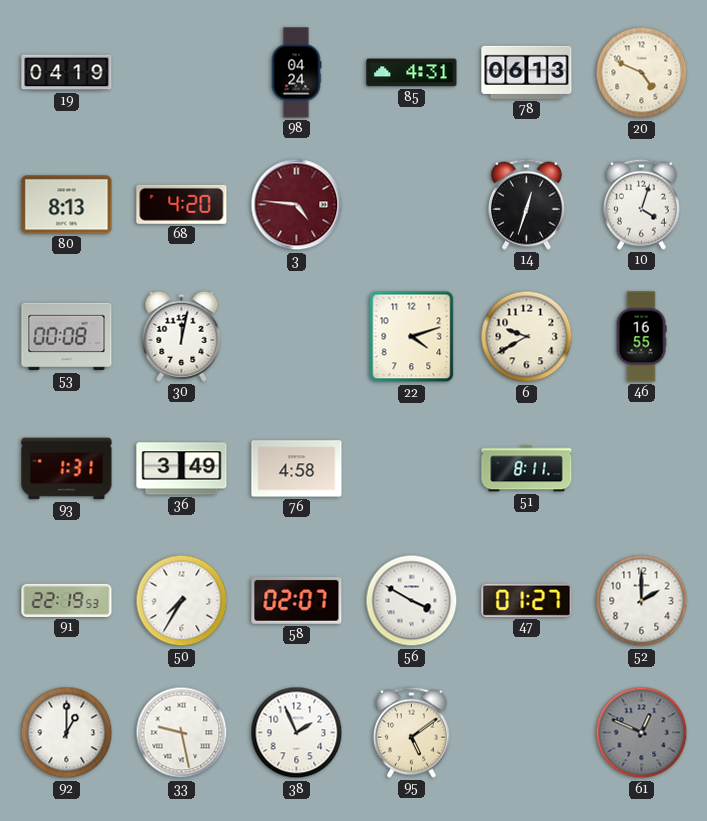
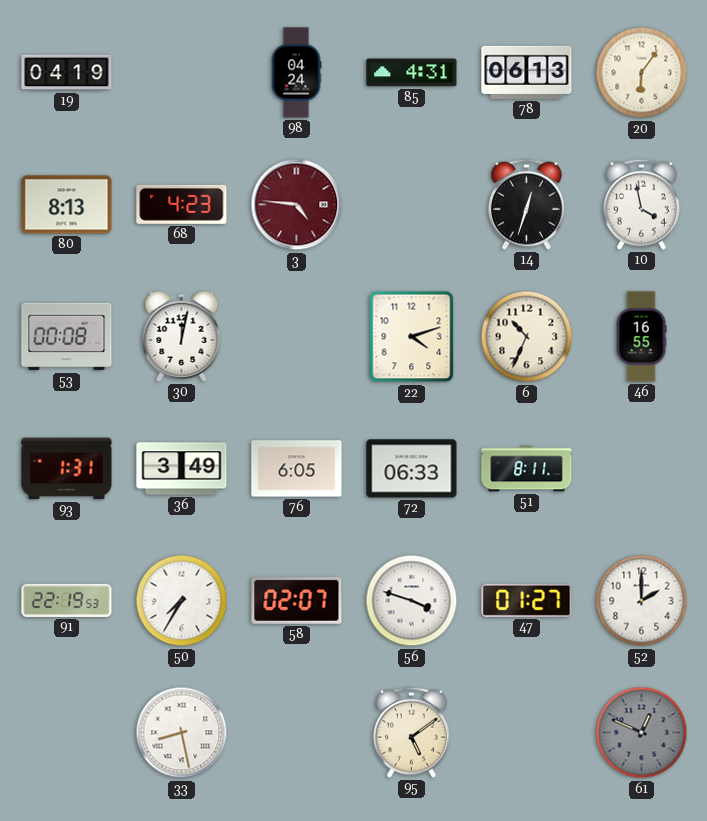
20: 4:49 -> 6:06
68: 4:20 -> 4:23
10: 4:03 -> 3:58
6: 9:40 -> 10:34
76: 4:58 -> 6:05
72: none -> 06:33
56: 3:50 -> 3:48
92: 1:00 -> none
33: 9:28 -> 8:28
38: 1:56 -> none
